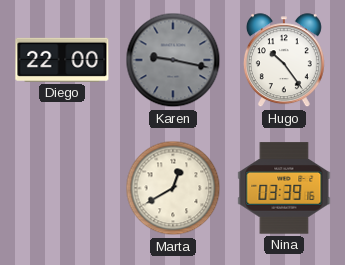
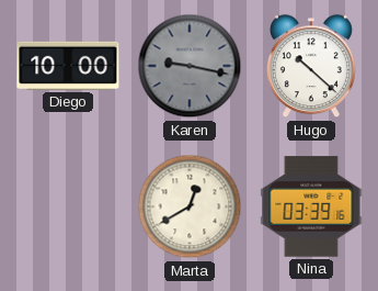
Diego: 22:00 -> 10:00
Hugo: 10:24 -> 10:22
